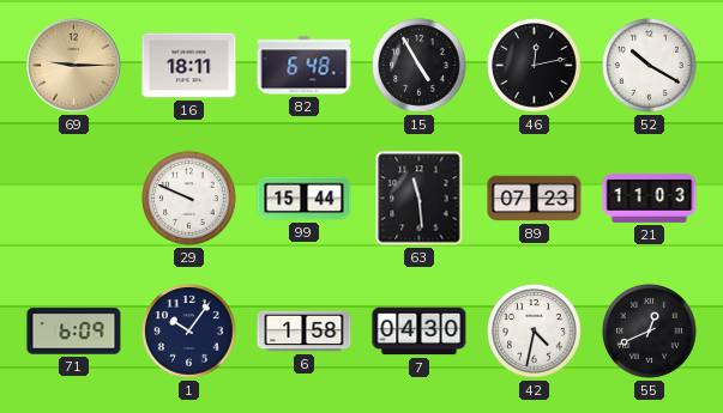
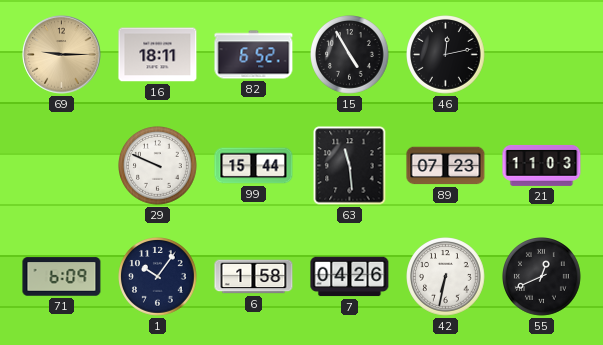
82: 6:48 -> 6:52
52: 10:20 -> none
7: 04:30 -> 04:26
42: 4:32 -> 6:32
